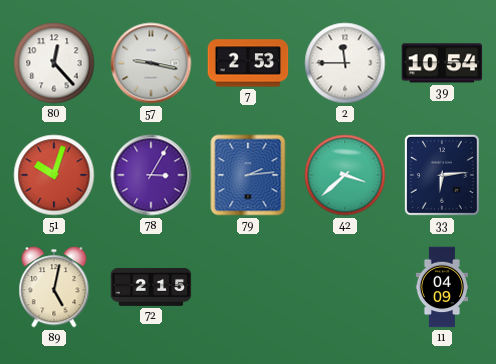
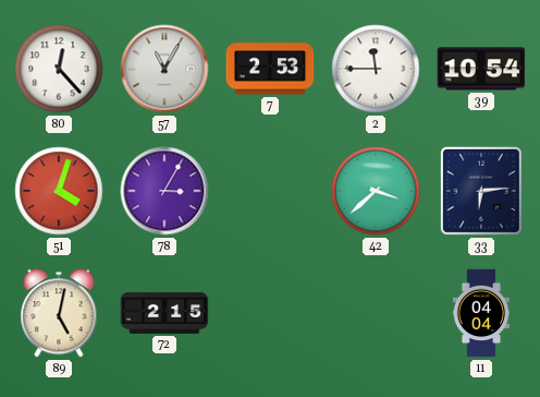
57: 9:17 -> 11:05
51: 10:03 -> 4:03
79: 2:14 -> none
11: 04:09 -> 04:04
